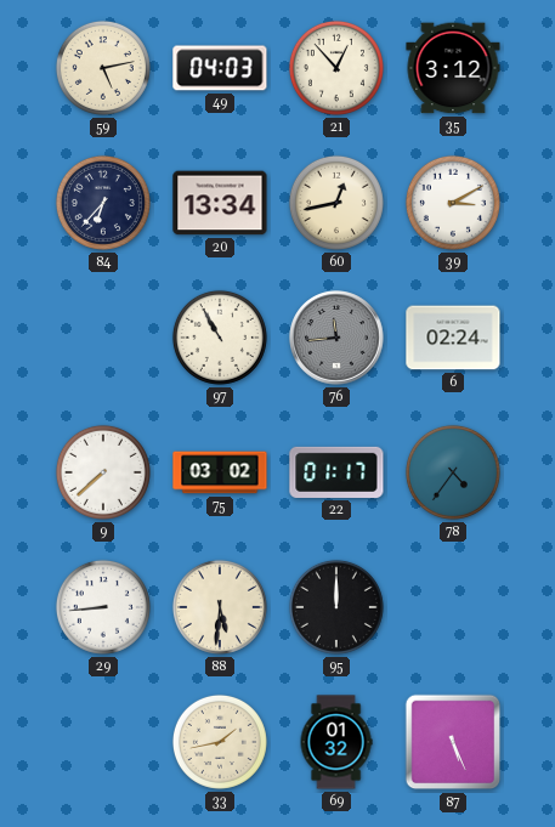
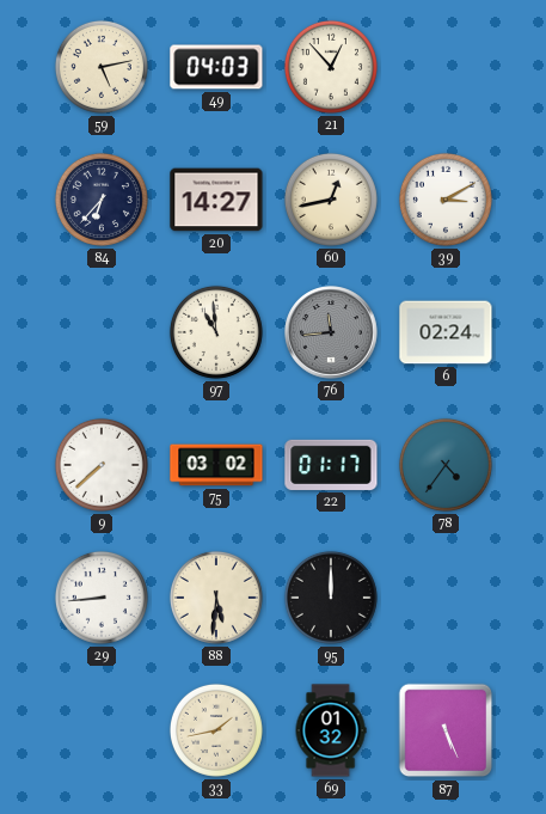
35: 3:12 -> none
20: 13:34 -> 14:27
97: 10:55 -> 10:59
